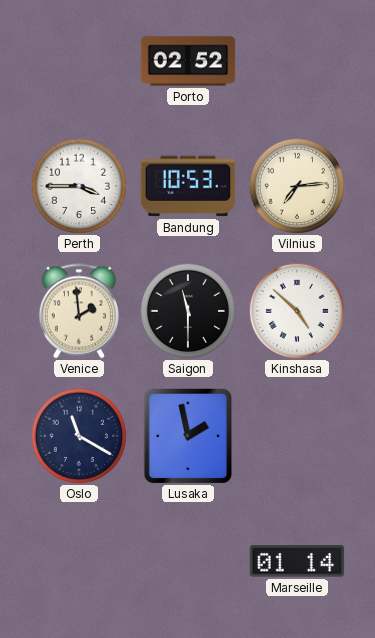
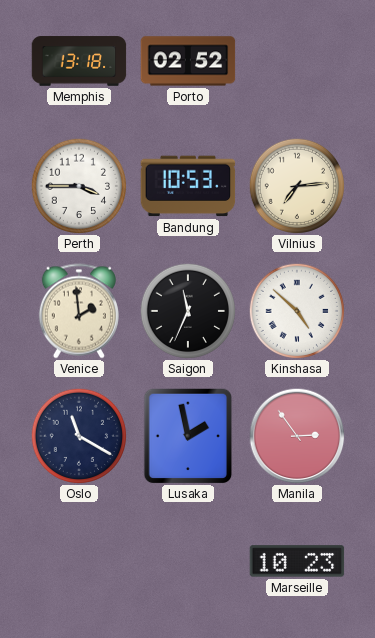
Memphis: none -> 13:18
Saigon: 11:30 -> 11:34
Manila: none -> 2:54
Marseille: 01:14 -> 10:23
